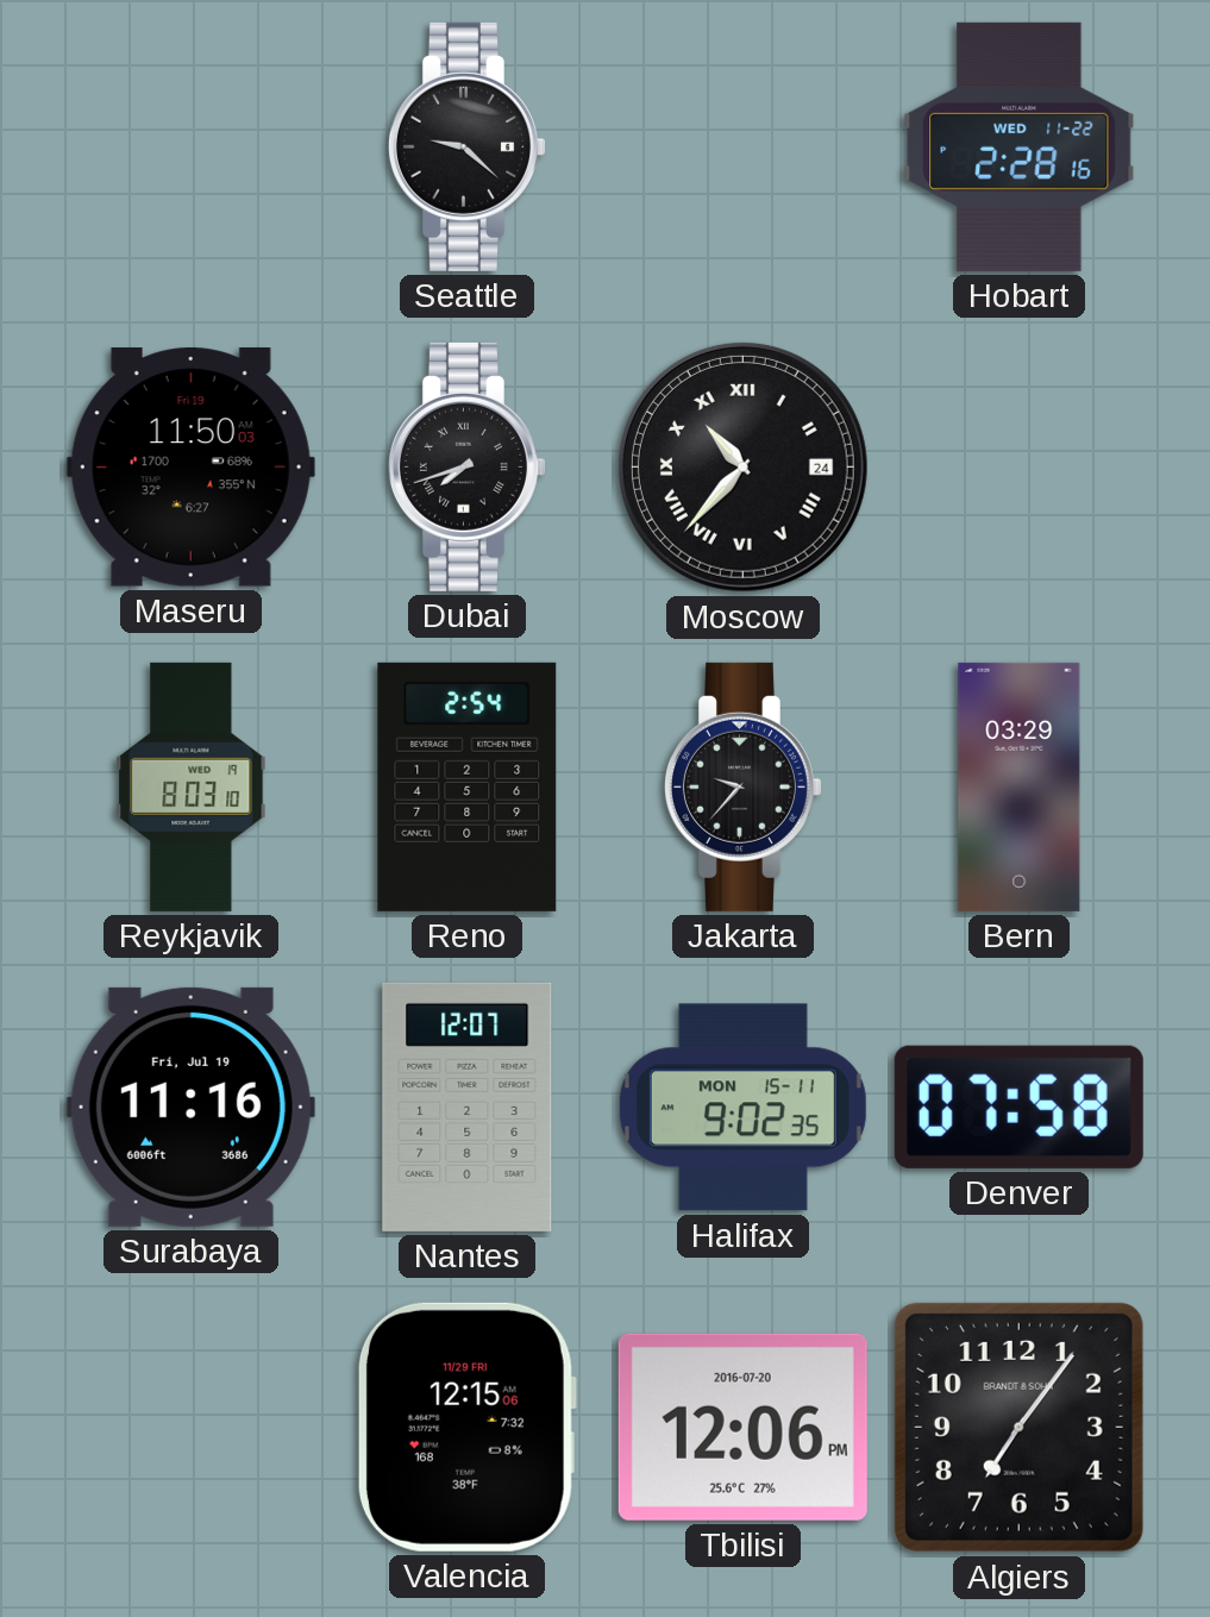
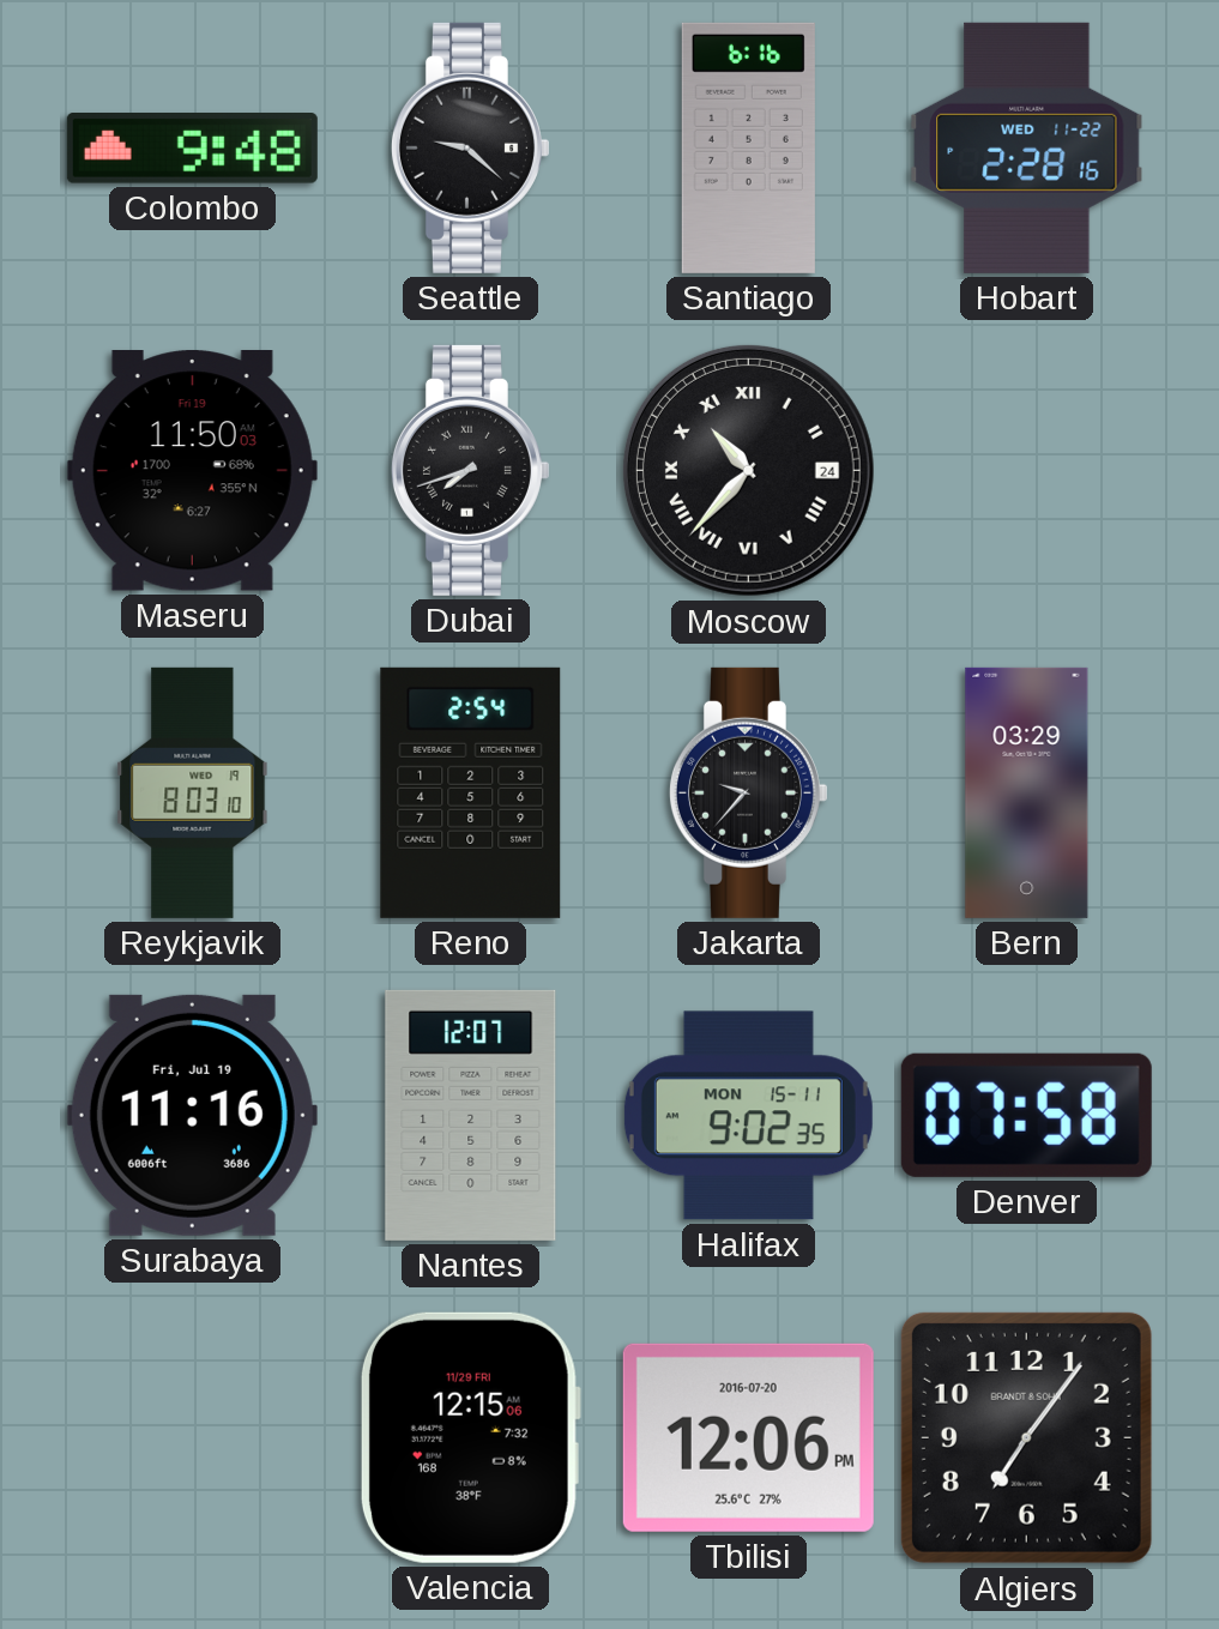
Colombo: none -> 9:48
Santiago: none -> 6:16
